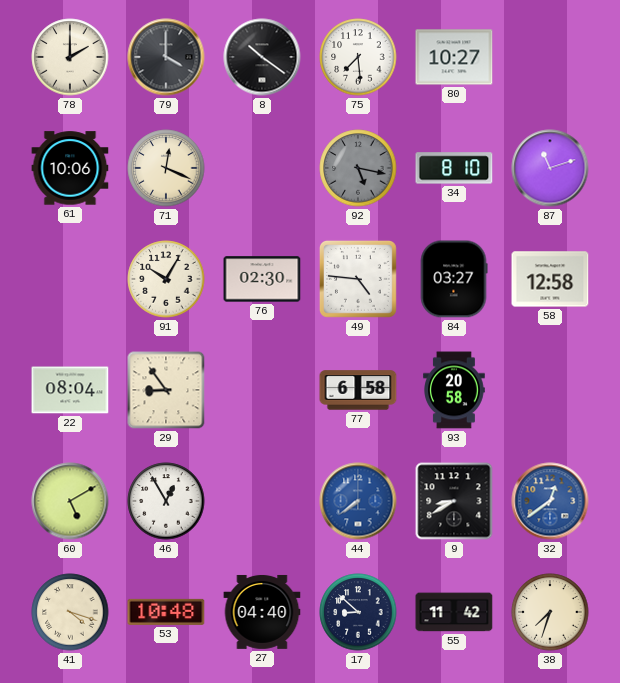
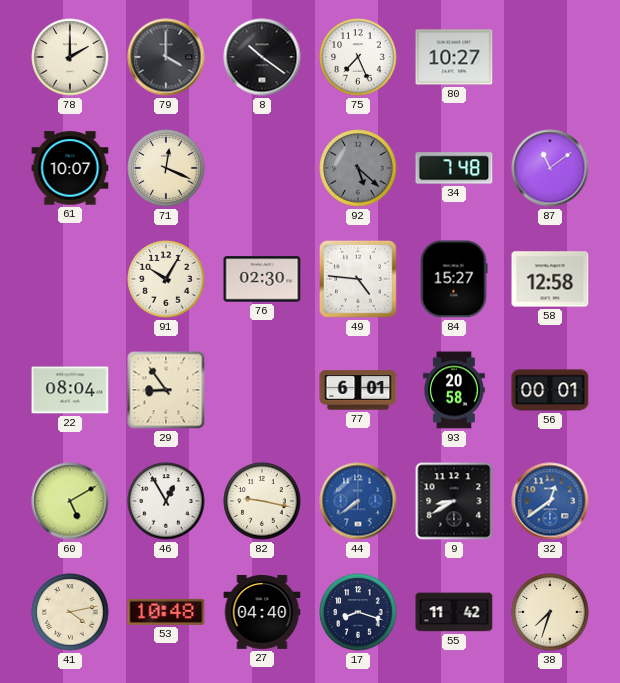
75: 7:29 -> 7:26
61: 10:06 -> 10:07
92: 5:17 -> 5:22
34: 8:10 -> 7:48
87: 11:12 -> 11:09
84: 03:27 -> 15:27
77: 6:58 -> 6:01
56: none -> 00:01
82: none -> 9:17
41: 4:18 -> 4:13
17: 8:52 -> 8:18
